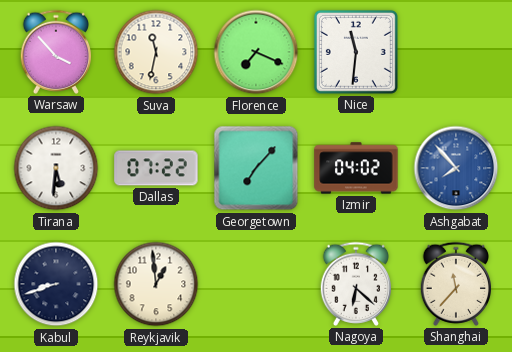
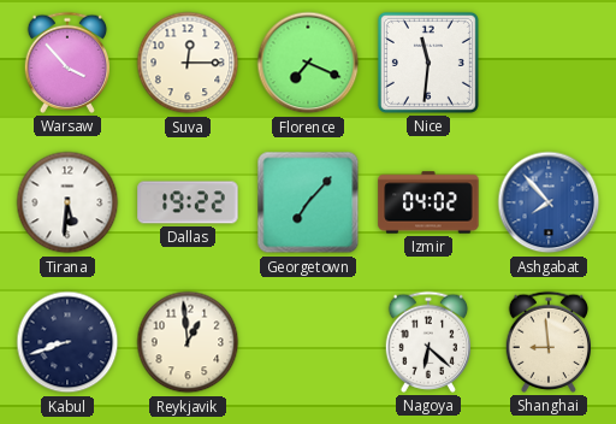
Suva: 11:32 -> 12:15
Dallas: 07:22 -> 19:22
Shanghai: 11:37 -> 8:59
